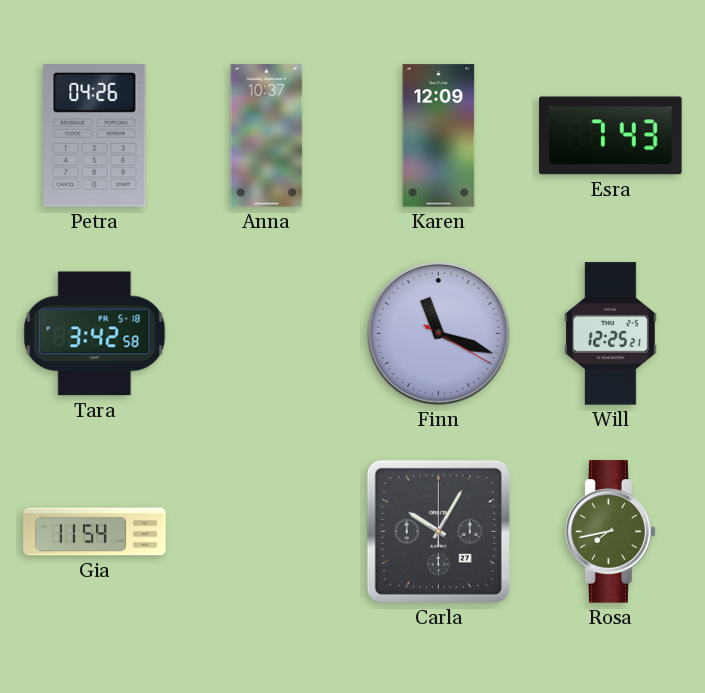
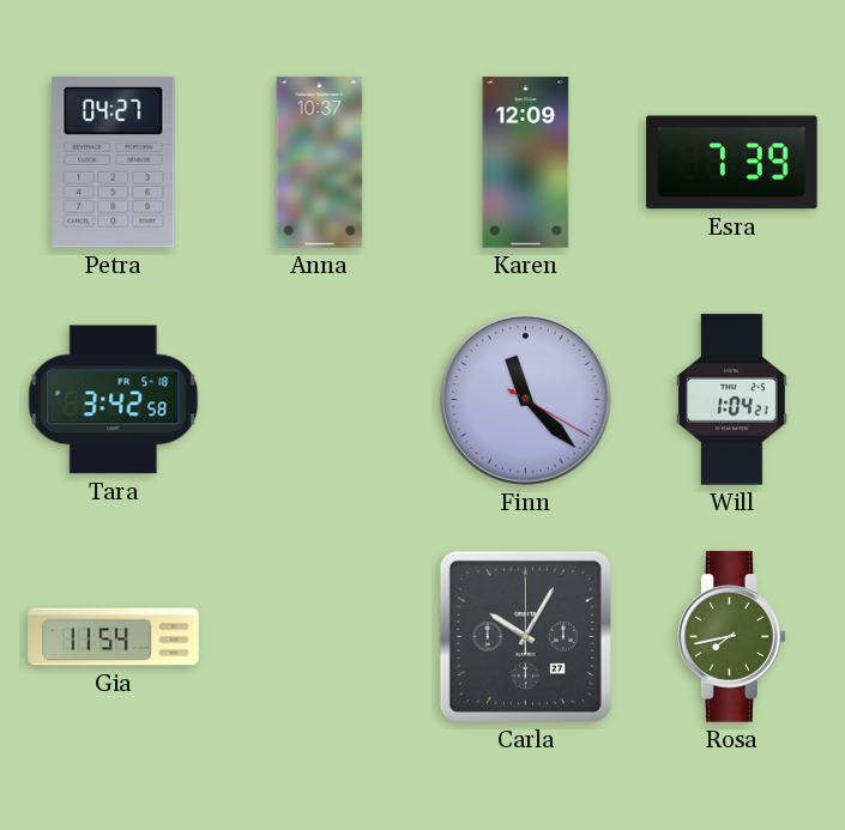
Petra: 04:26 -> 04:27
Esra: 7:43 -> 7:39
Finn: 11:18 -> 11:22
Will: 12:25 -> 1:04
